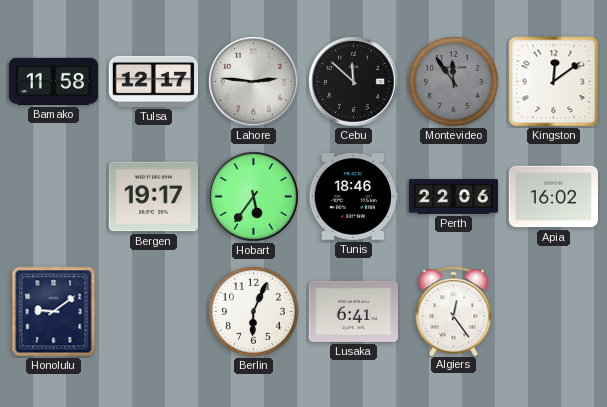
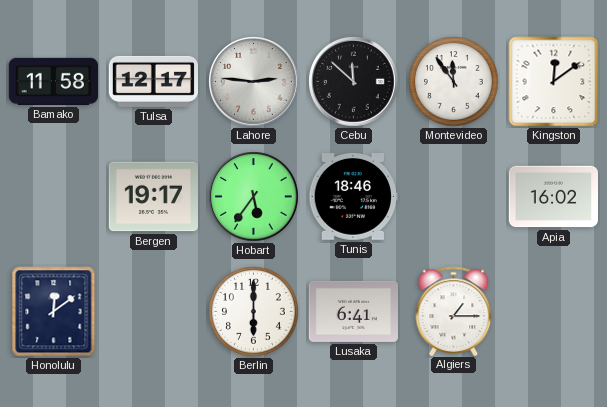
Montevideo dial: grey -> white
Perth: 22:06 -> none
Honolulu: 9:09 -> 12:09
Berlin: 6:04 -> 6:00
Algiers: 12:24 -> 1:15
